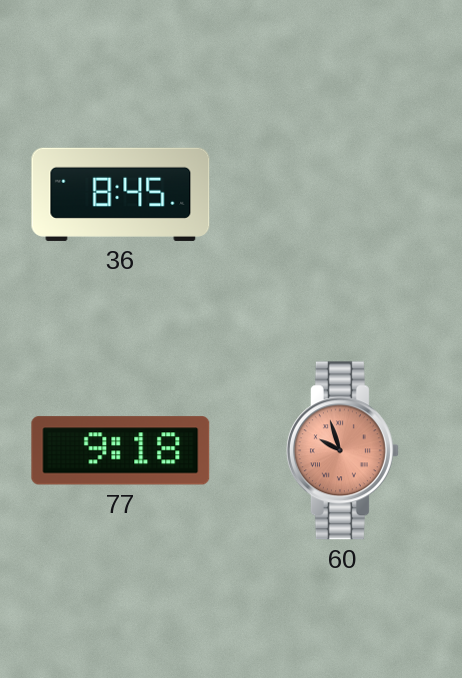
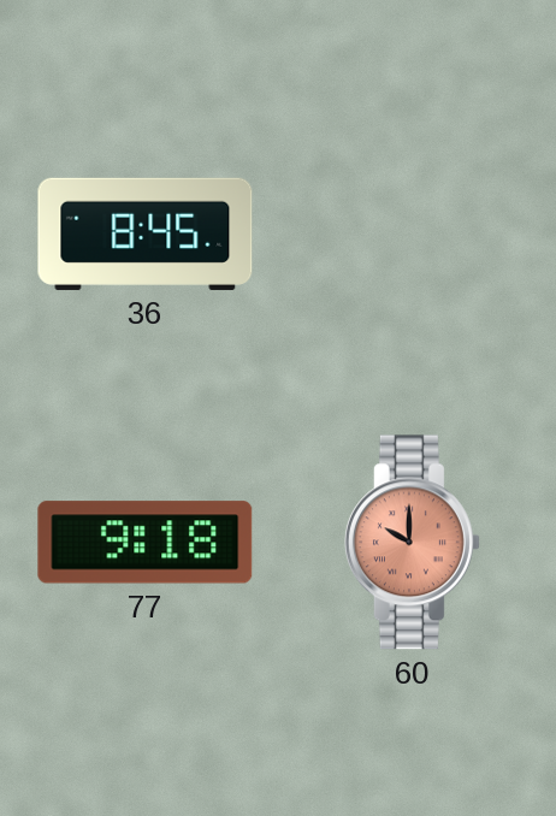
60: 9:57 -> 10:00
